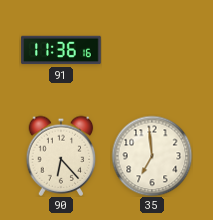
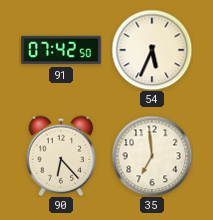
91: 11:36 -> 07:42
54: none -> 5:34
